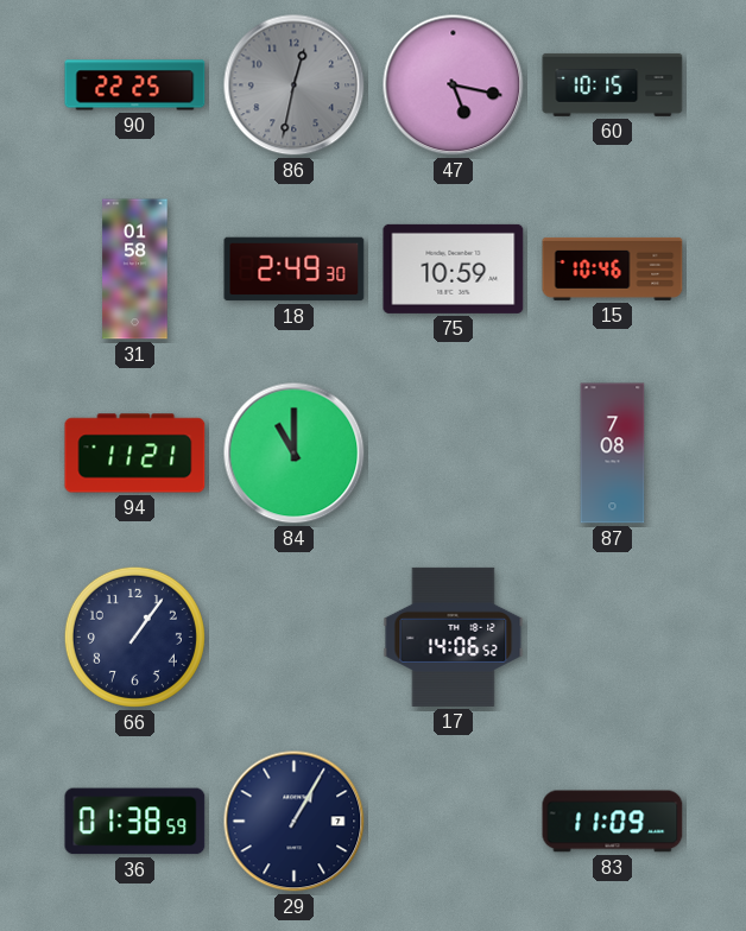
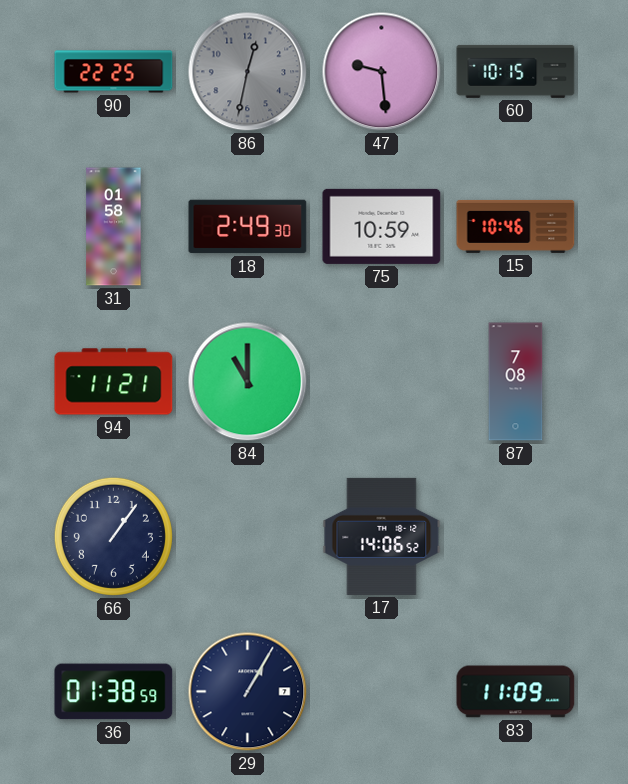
47: 5:17 -> 9:29
